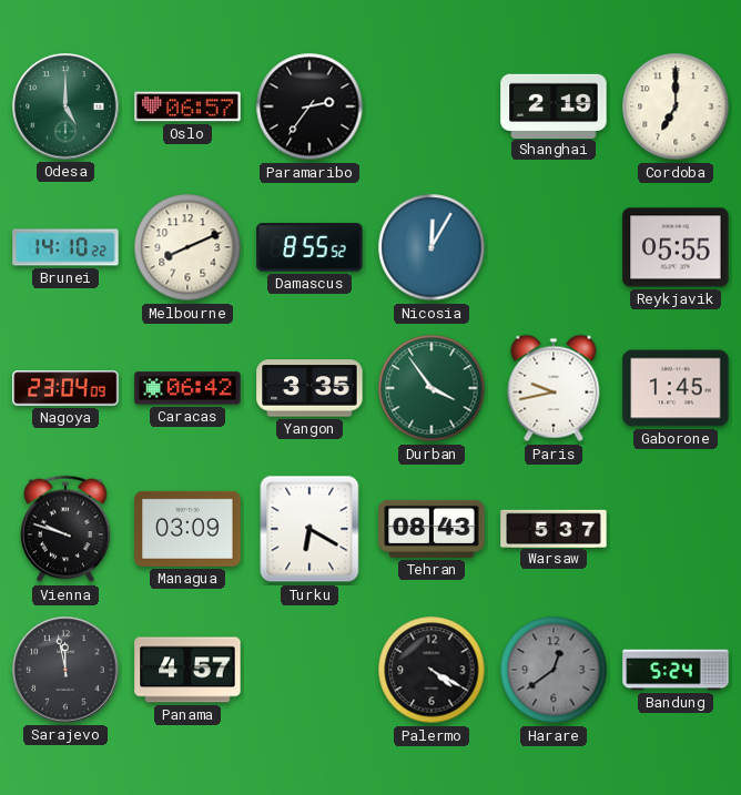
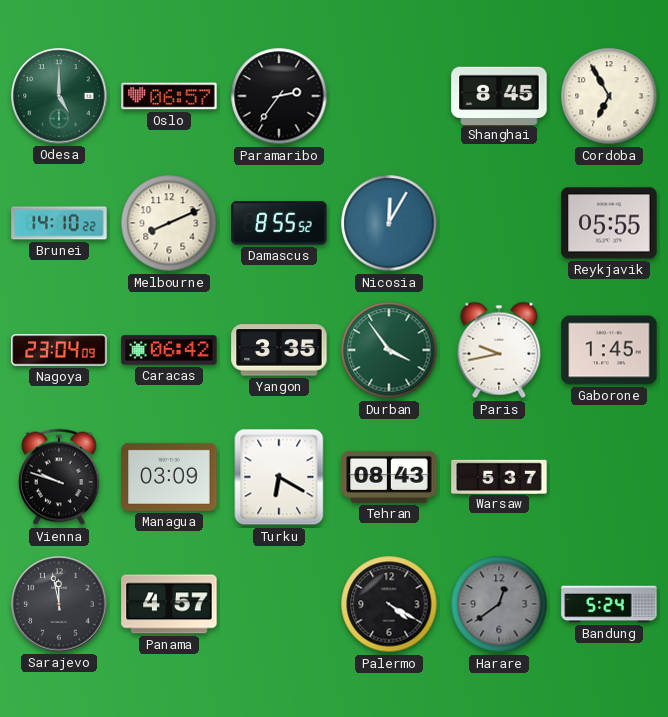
Shanghai: 2:19 -> 8:45
Cordoba: 7:00 -> 6:55
